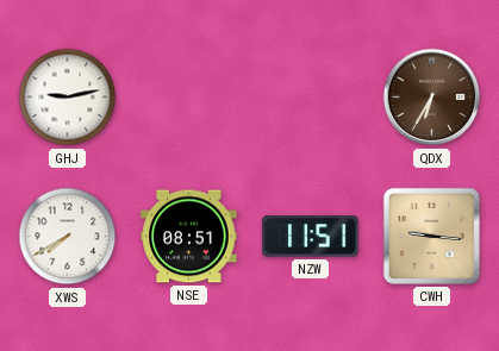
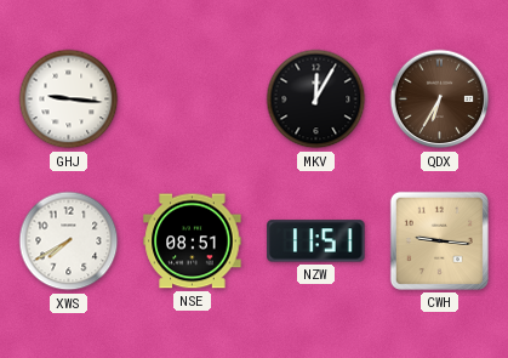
GHJ: 9:13 -> 9:16
MKV: none -> 12:05
